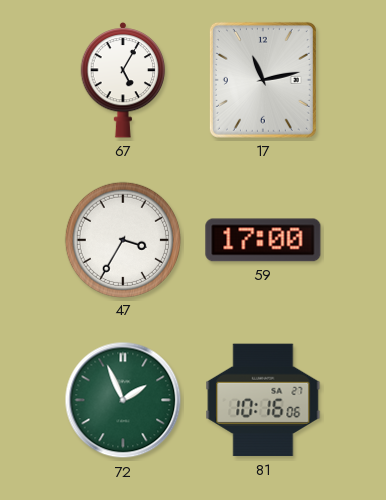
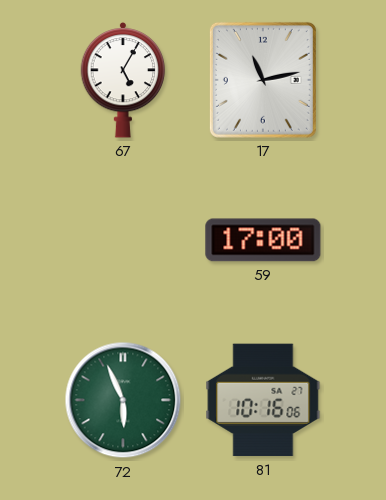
47: 3:35 -> none
72: 1:56 -> 5:56
